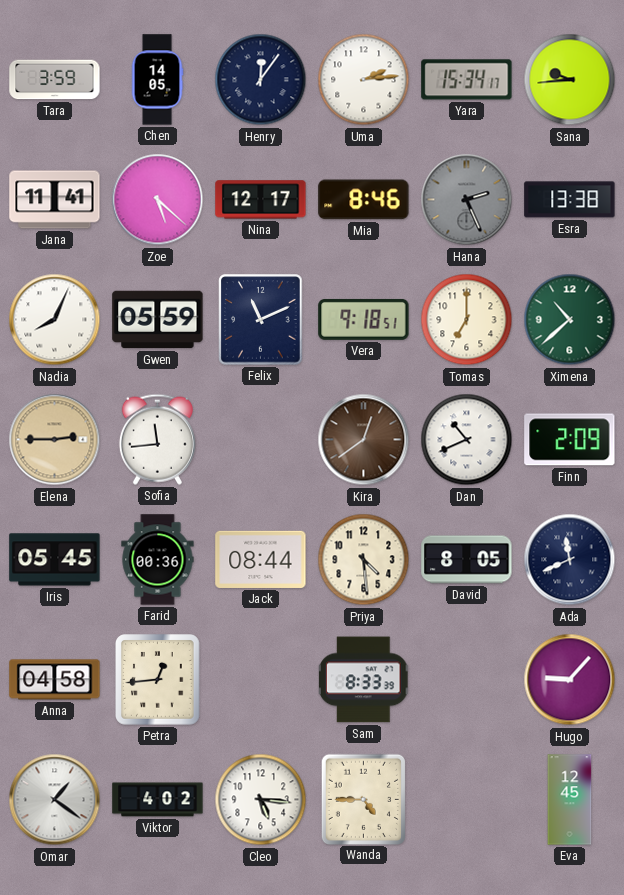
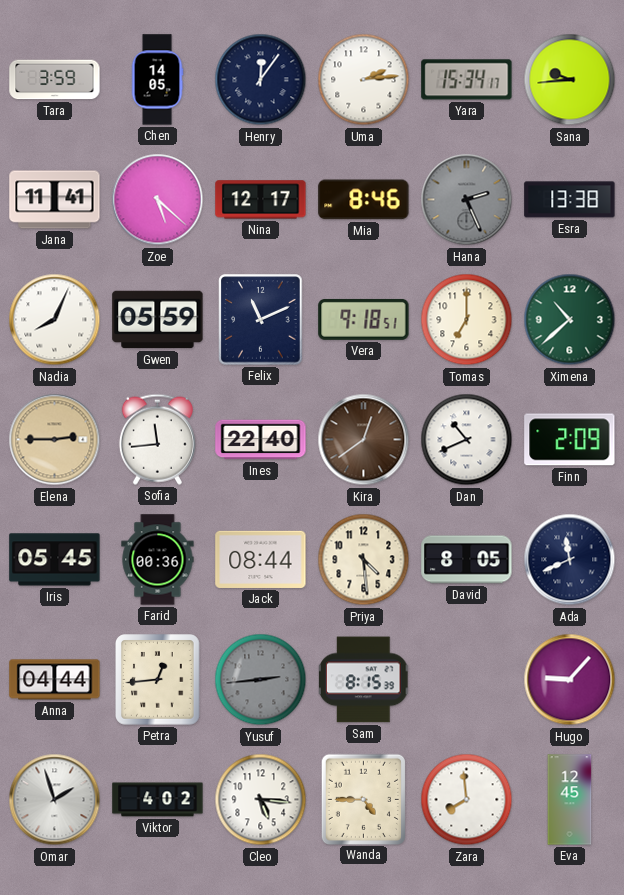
Ines: none -> 22:40
Anna: 04:58 -> 04:44
Yusuf: none -> 2:44
Sam: 8:33 -> 8:15
Omar: 1:21 -> 1:57
Zara: none -> 7:59
